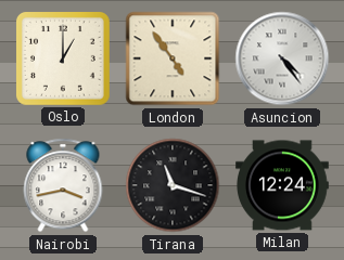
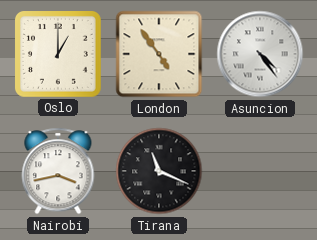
Tirana: 11:18 -> 11:19
Milan: 12:24 -> none
